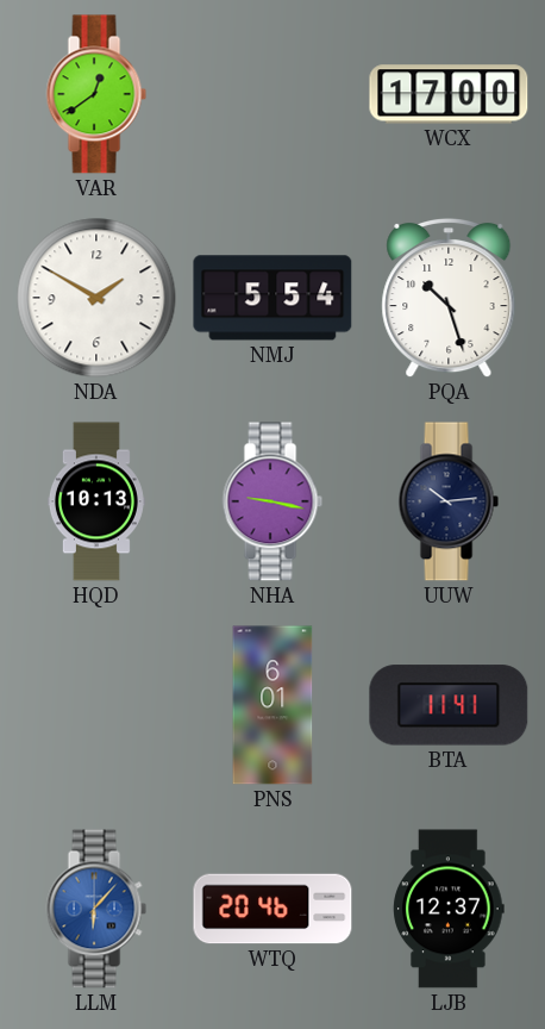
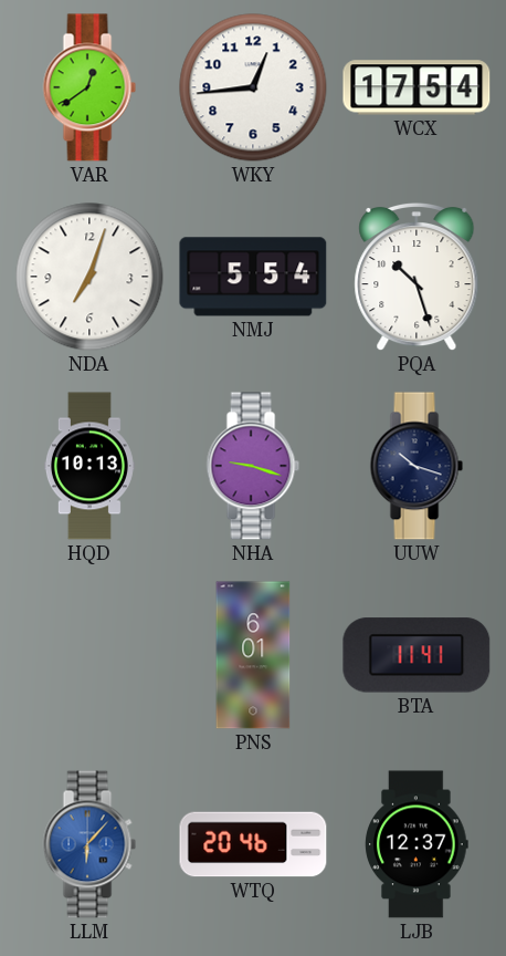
WKY: none -> 12:44
WCX: 17:00 -> 17:54
NDA: 1:50 -> 7:03
NHA: 9:17 -> 9:18
UUW: 10:14 -> 10:18
